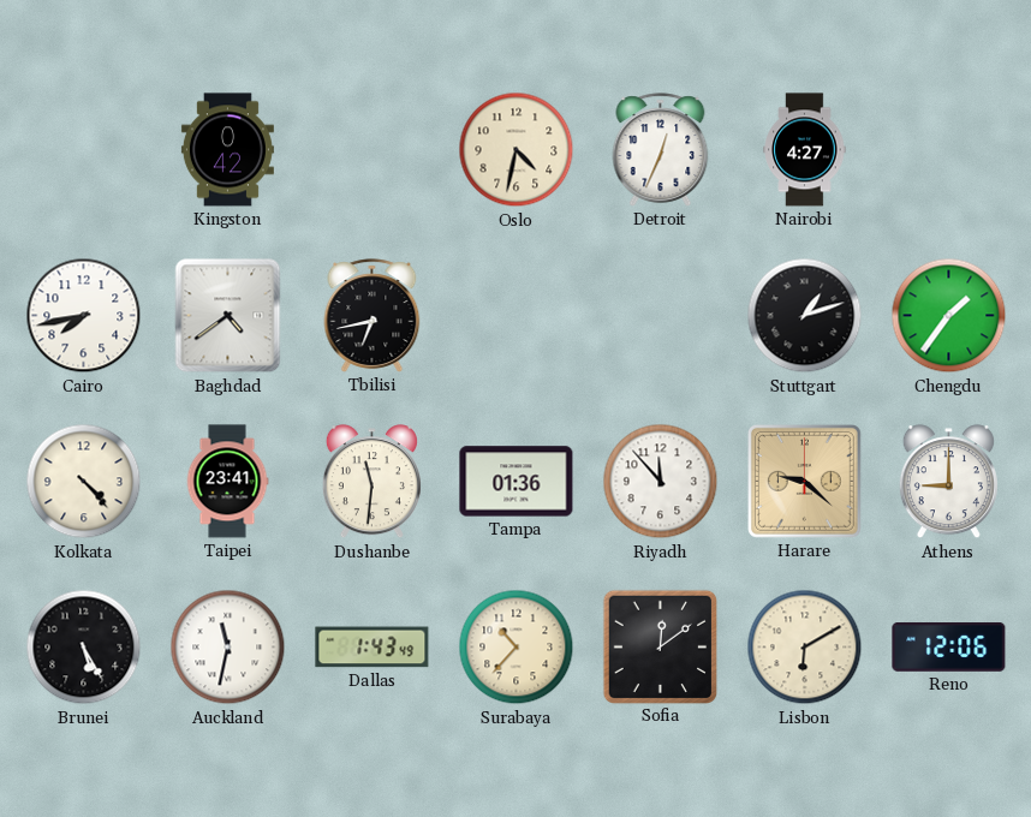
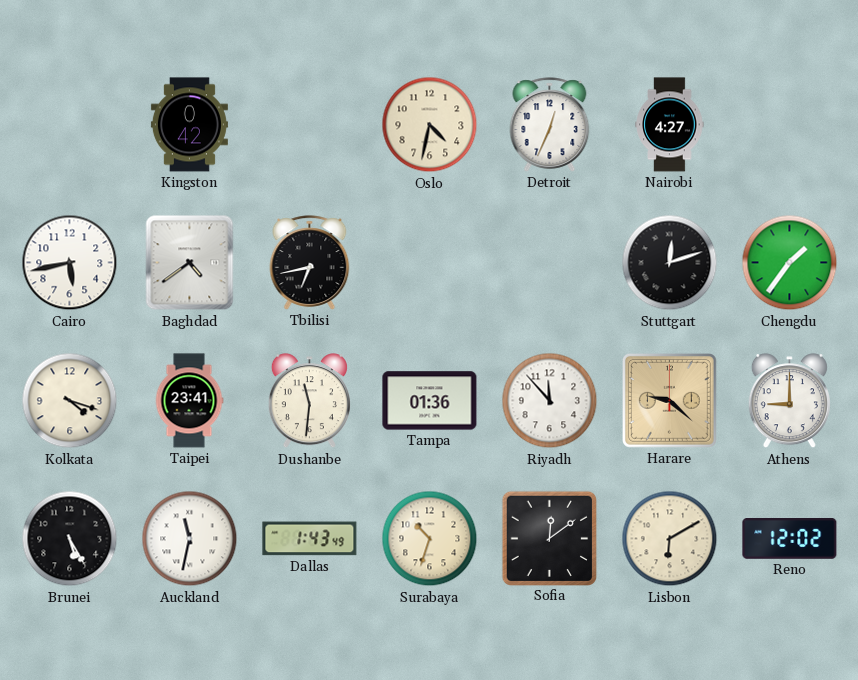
Cairo: 7:43 -> 5:43
Stuttgart: 1:12 -> 12:12
Kolkata: 4:23 -> 4:18
Surabaya: 10:37 -> 10:33
Reno: 12:06 -> 12:02
